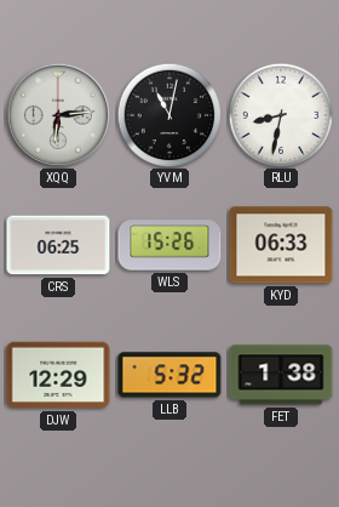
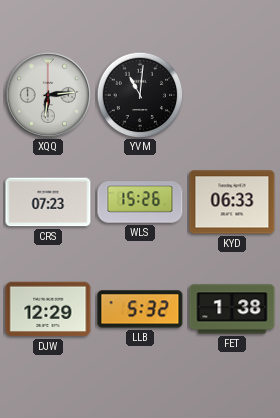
YVM: 11:02 -> 11:01
RLU: 8:32 -> none
CRS: 06:25 -> 07:23
